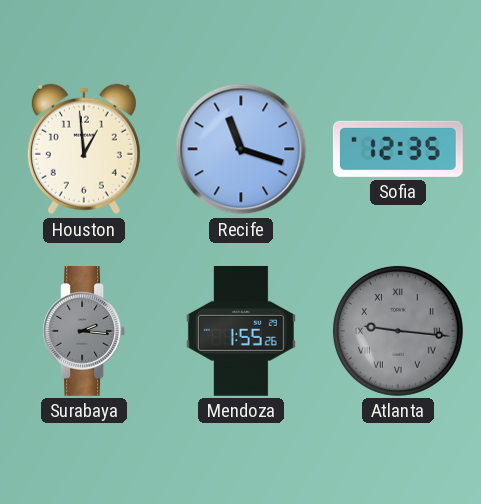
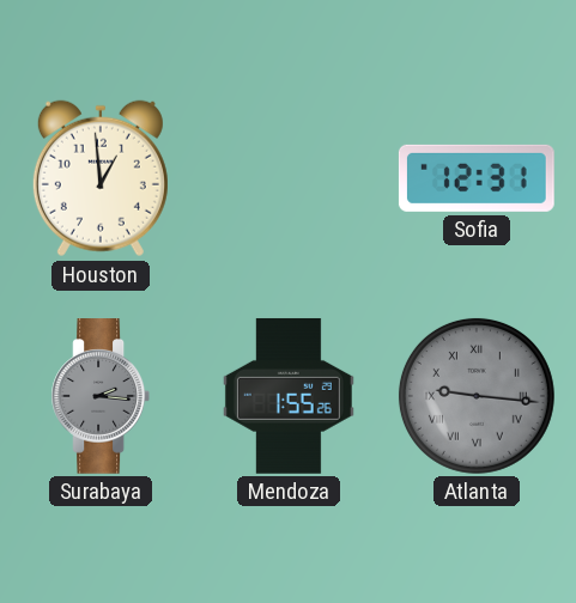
Recife: 11:18 -> none
Sofia: 12:35 -> 12:31
